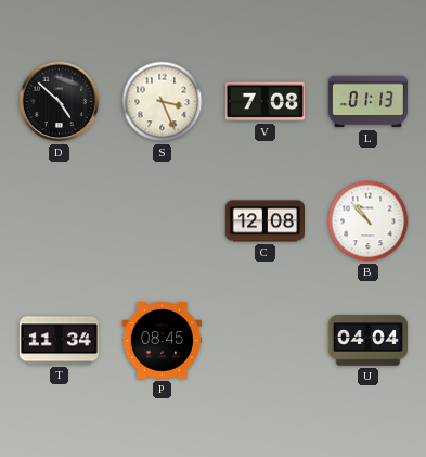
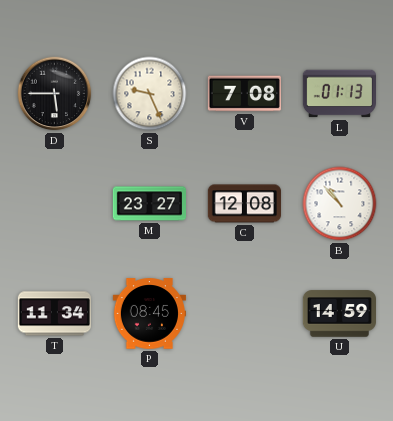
D: 4:52 -> 5:45
S: 3:26 -> 9:26
M: none -> 23:27
U: 04:04 -> 14:59
